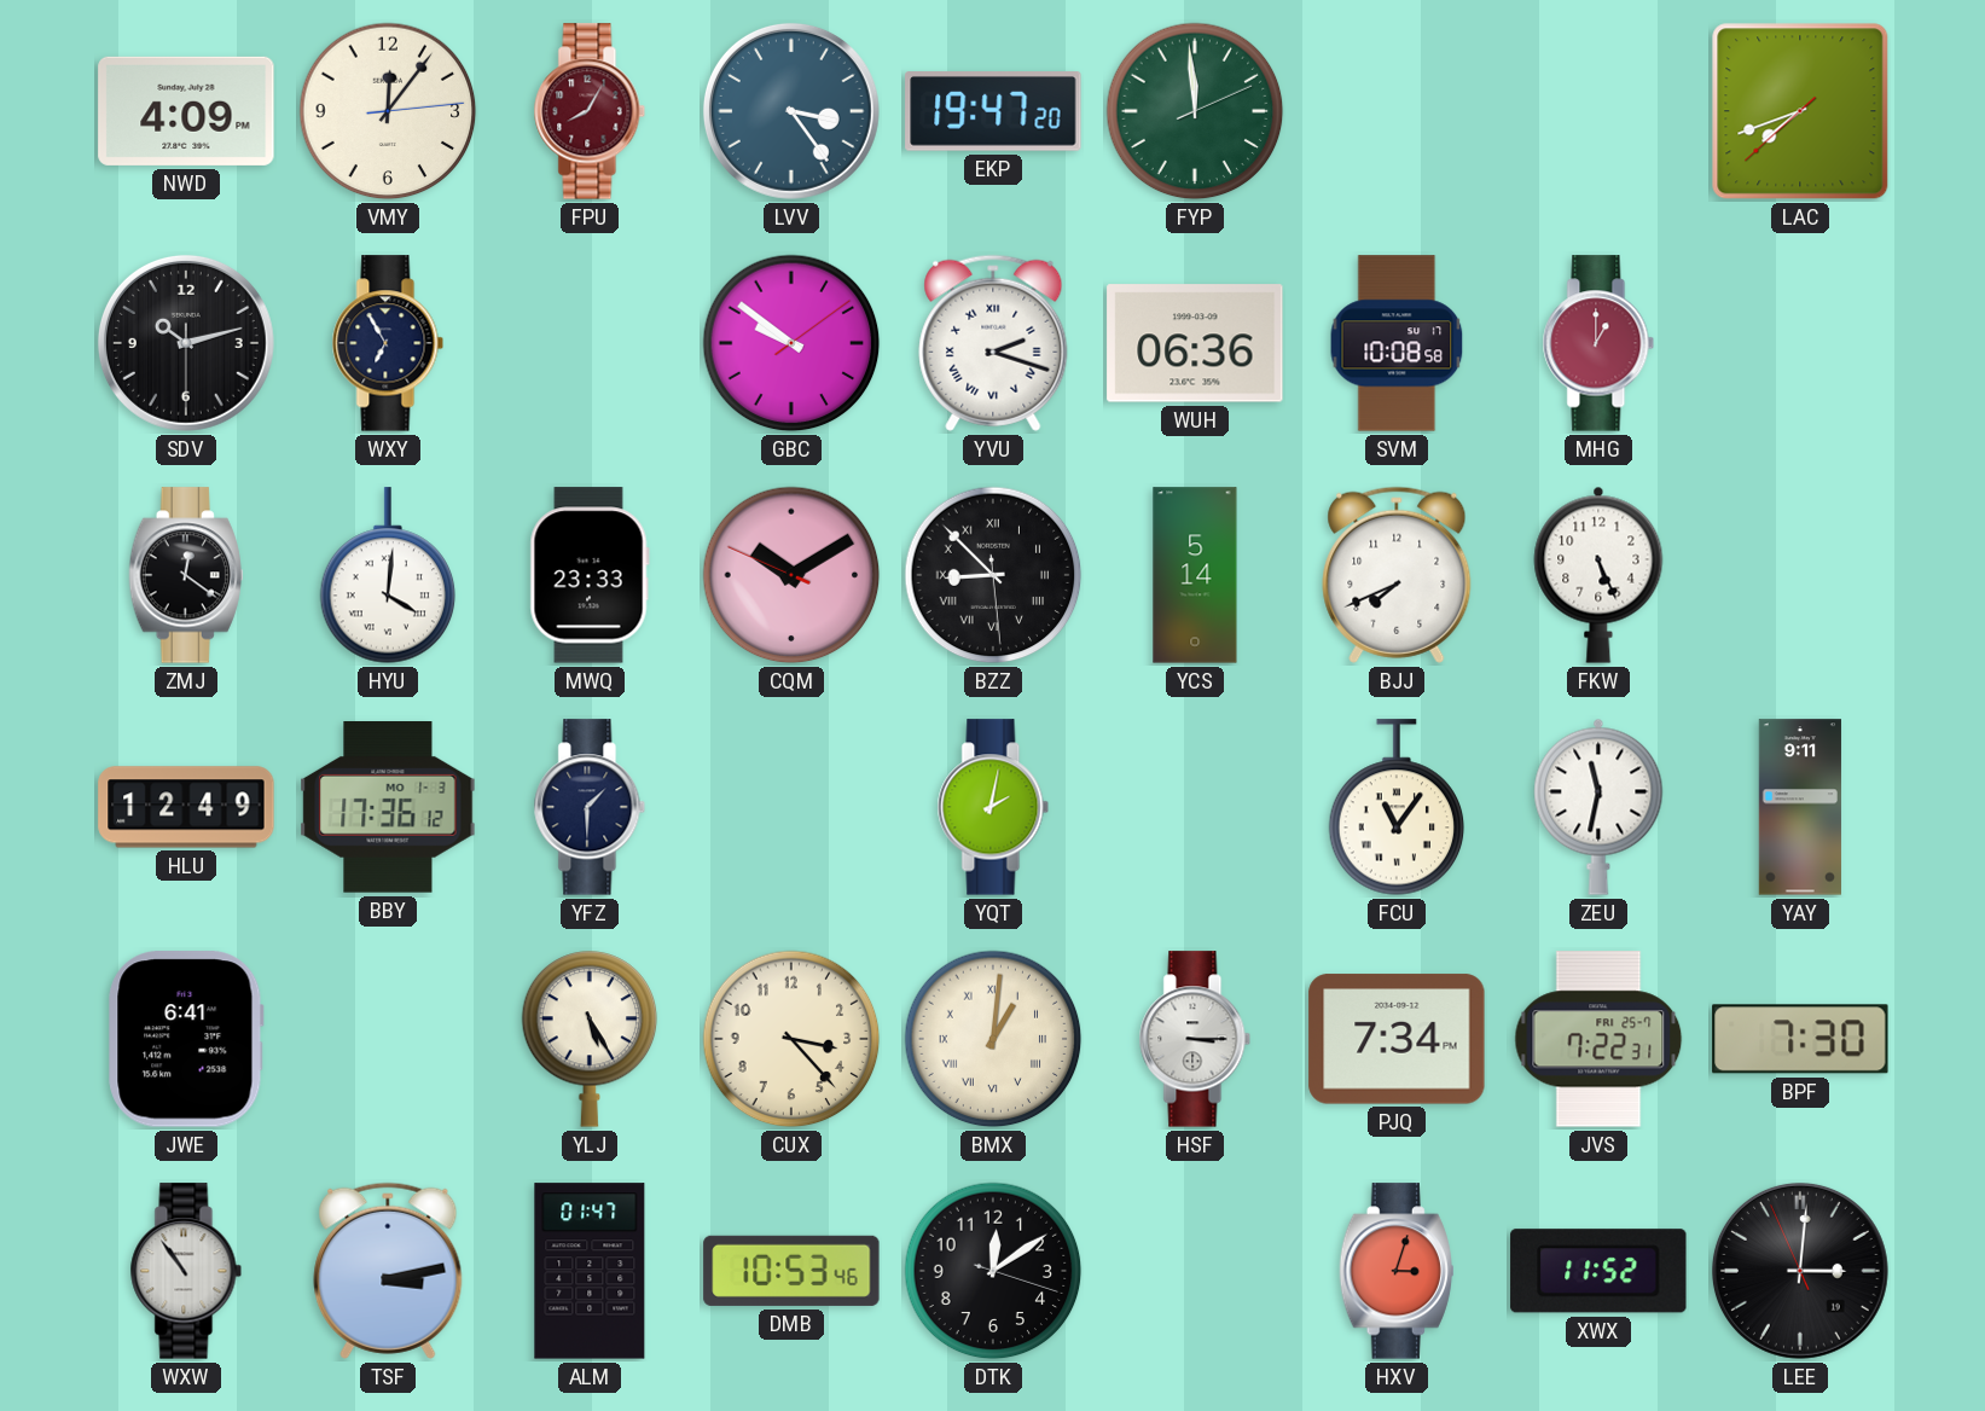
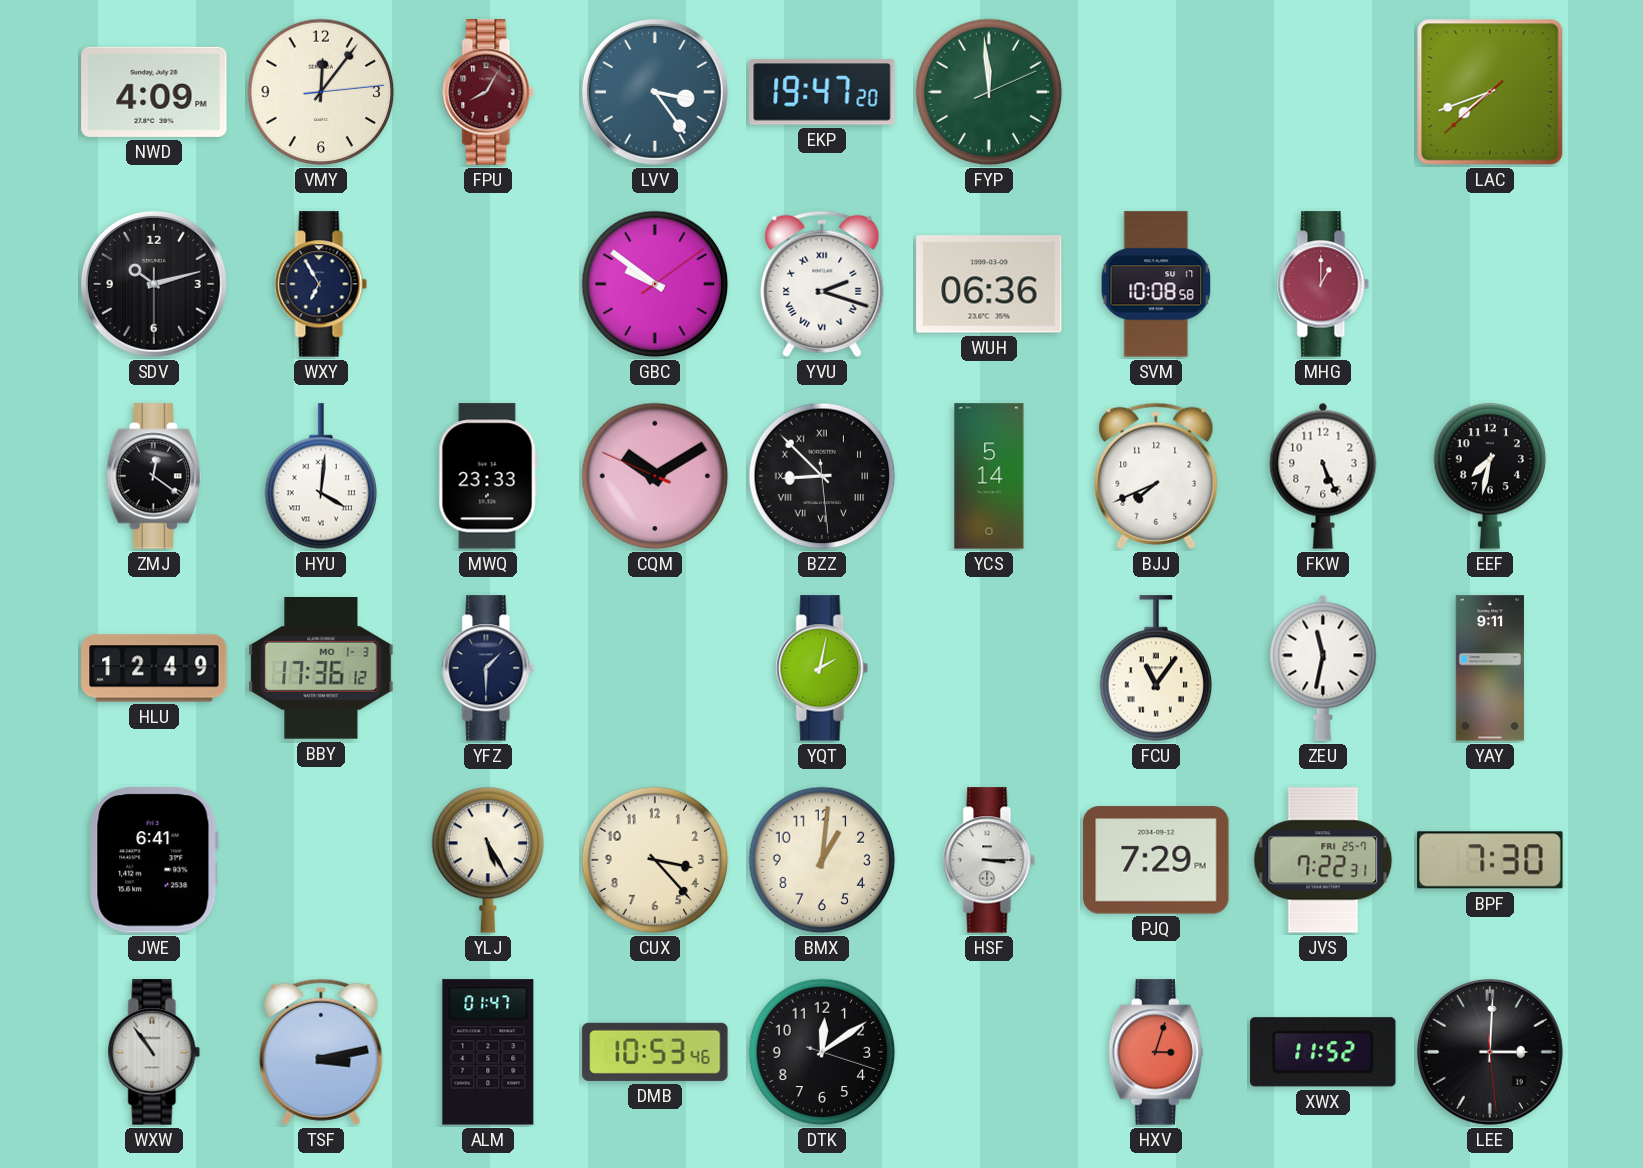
EEF: none -> 7:32
BMX numerals: Roman -> Arabic
PJQ: 7:34 -> 7:29
LEE: 3:00:56 -> 3:00:29
